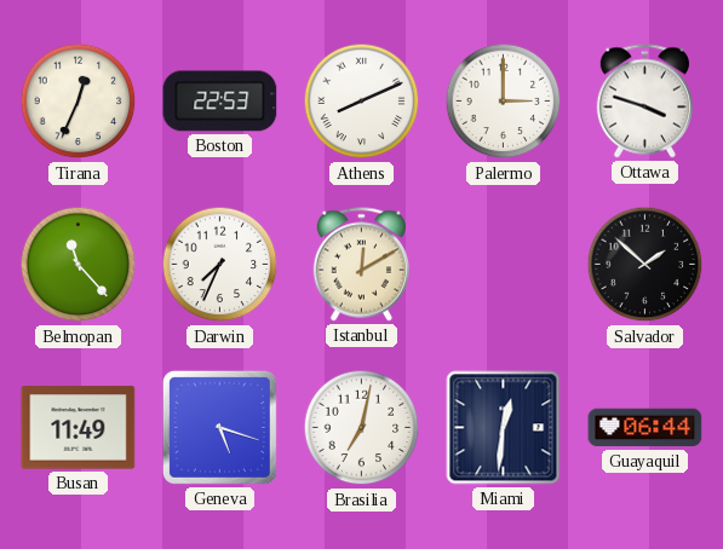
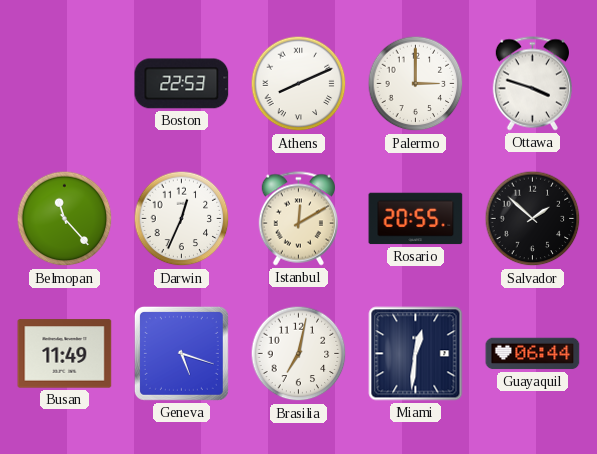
Tirana: 12:34 -> none
Darwin: 7:34 -> 12:34
Rosario: none -> 20:55
